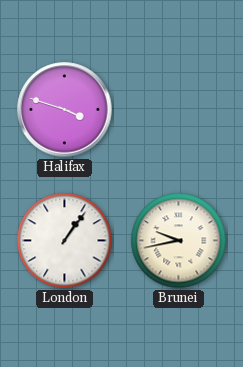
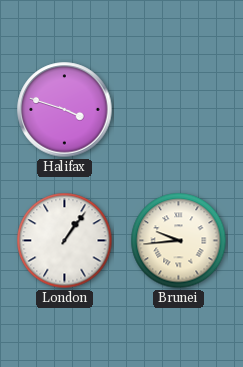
Brunei: 9:43 -> 9:44
